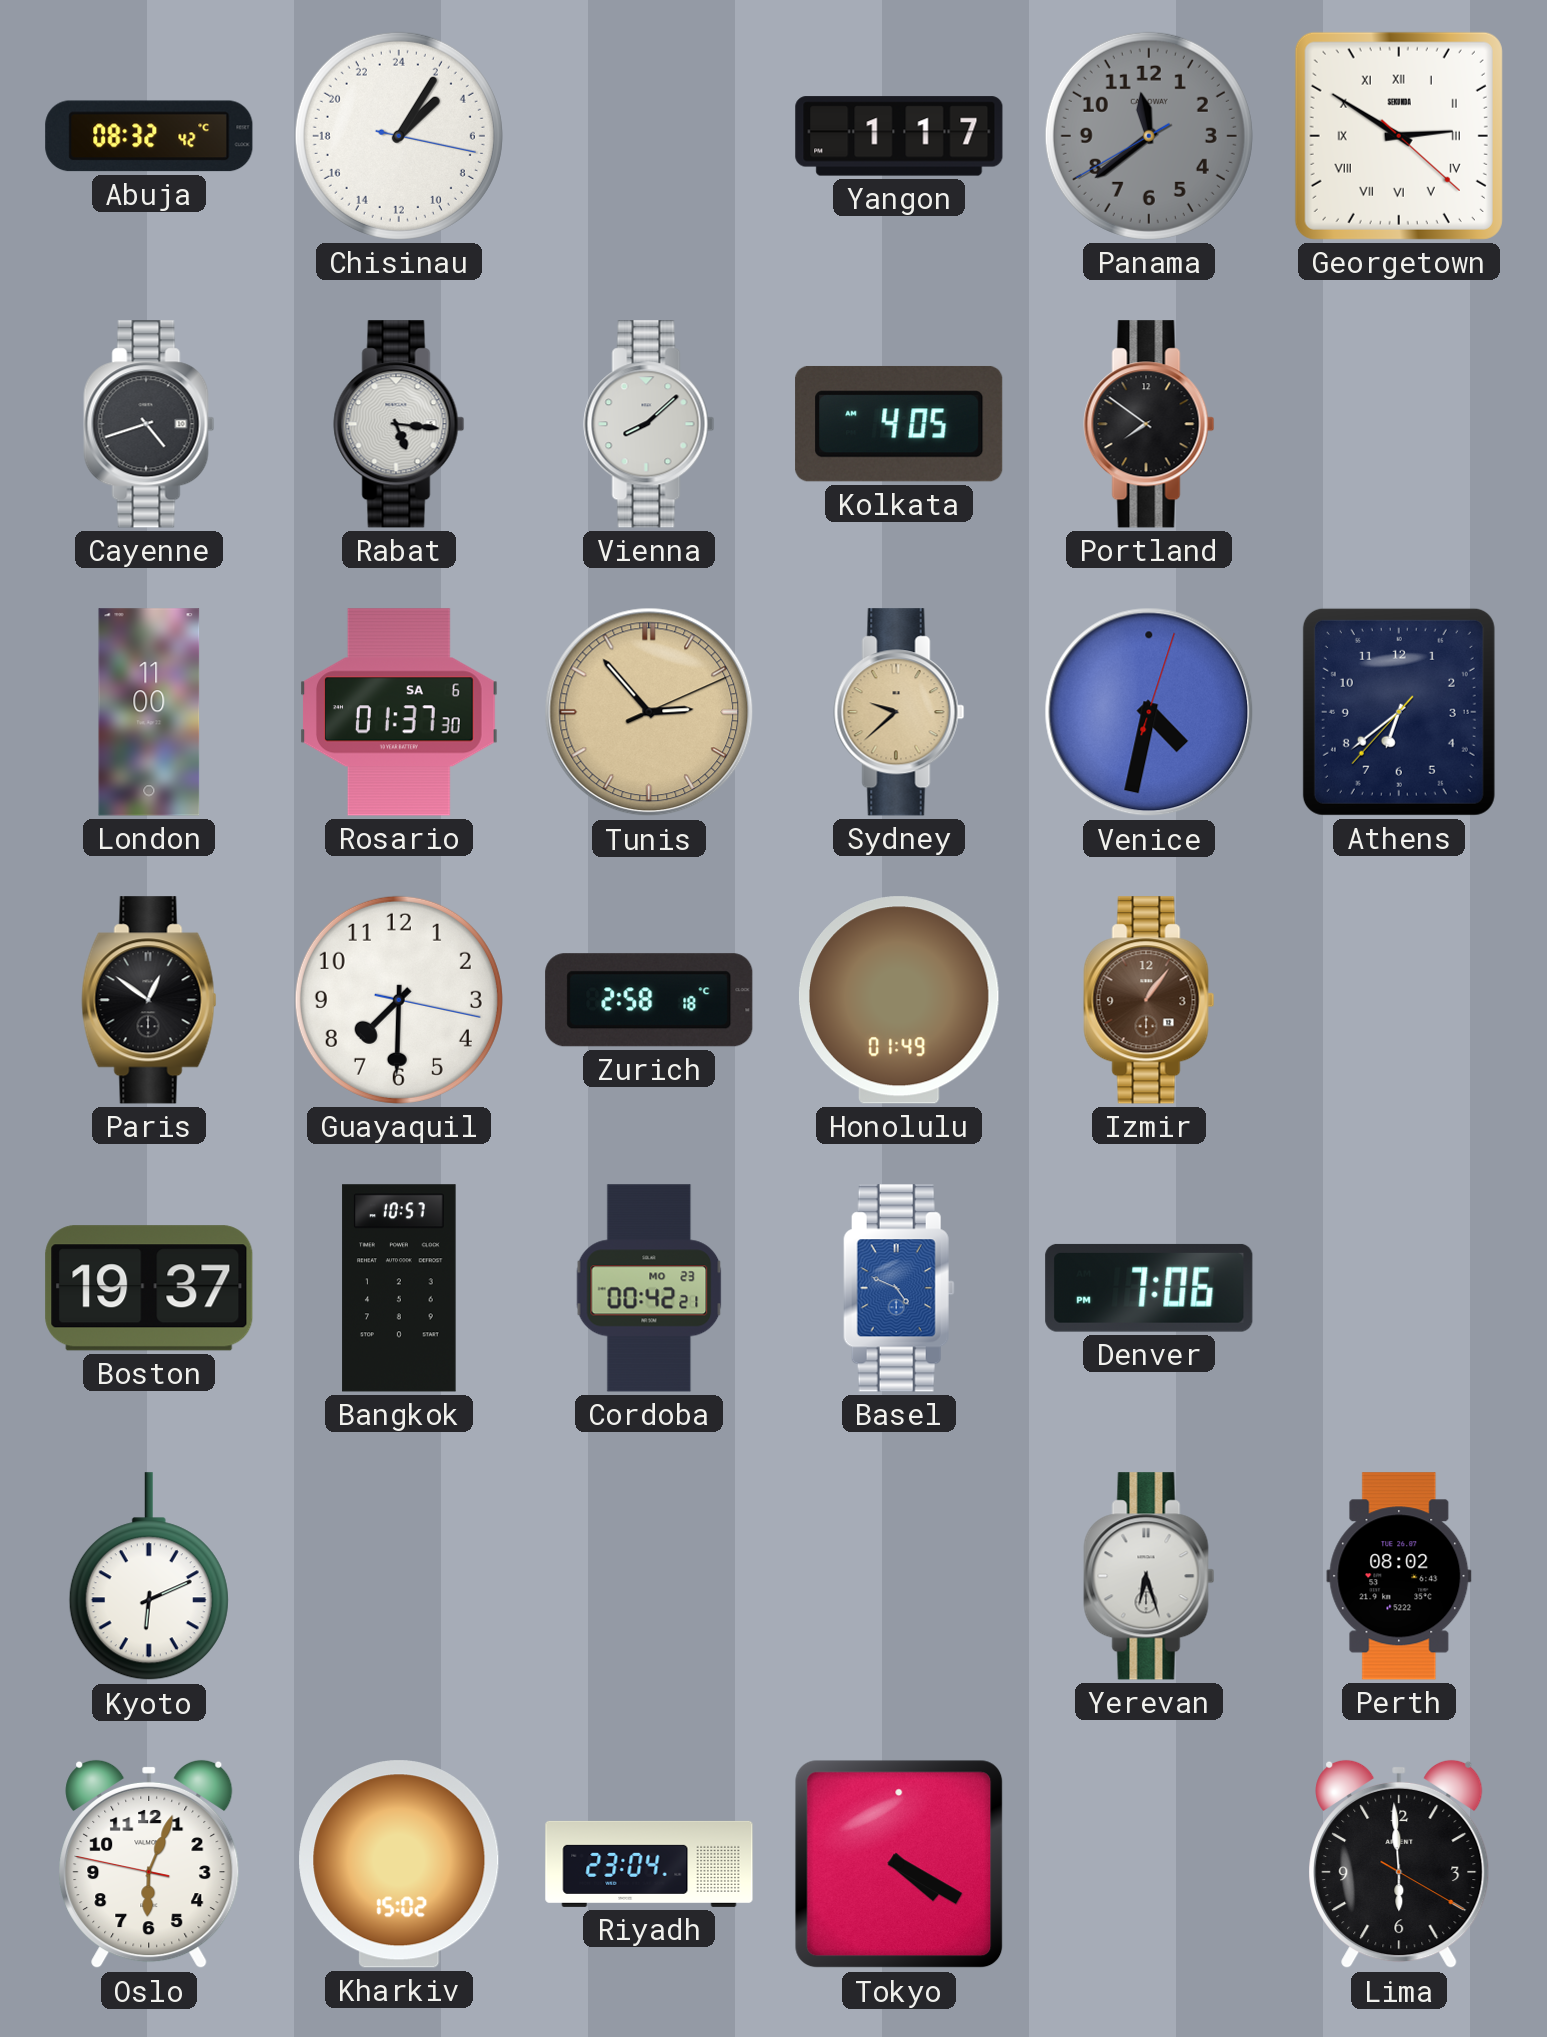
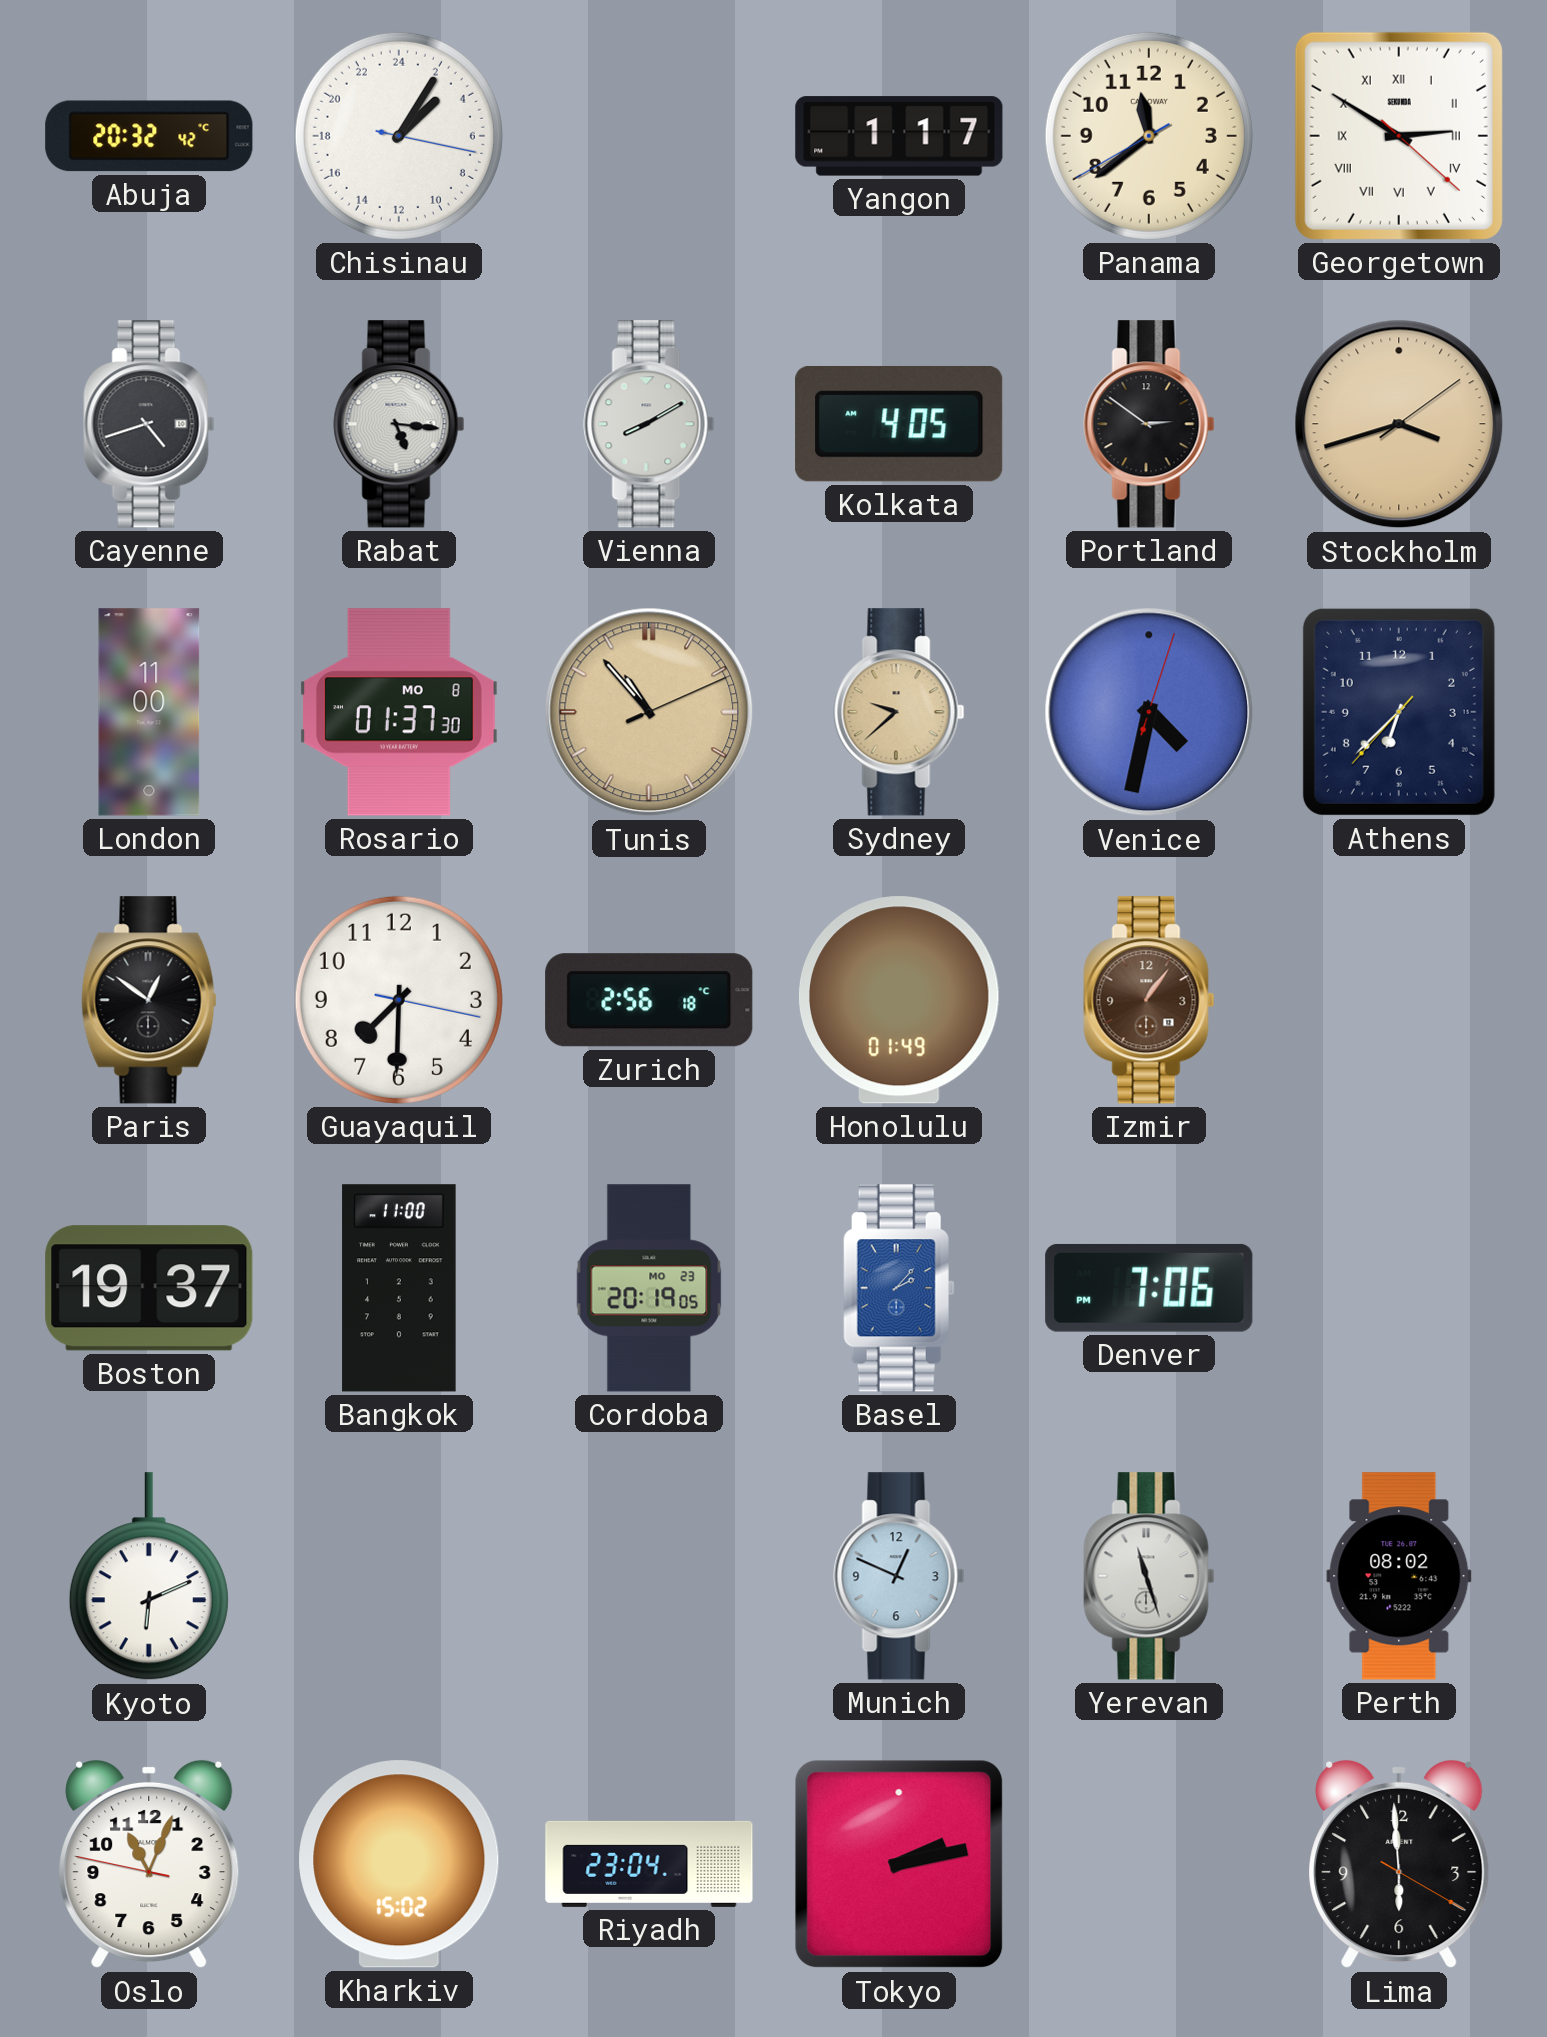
Abuja: 08:32 -> 20:32
Panama dial: grey -> cream
Vienna: 8:08 -> 8:10
Portland: 7:51 -> 2:51
Stockholm: none -> 3:42
Rosario date: SA 6 -> MO 8
Tunis: 2:53 -> 10:53
Athens: 6:38 -> 6:37
Zurich: 2:58 -> 2:56
Bangkok: 10:57 -> 11:00
Cordoba: 00:42 -> 20:19
Basel: 4:49 -> 2:07
Munich: none -> 12:49
Yerevan: 6:27 -> 11:27
Oslo: 6:03 -> 11:03
Tokyo: 4:20 -> 2:13
